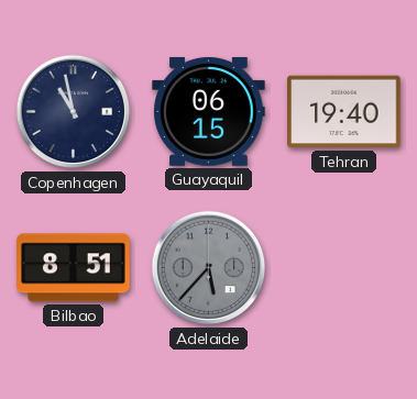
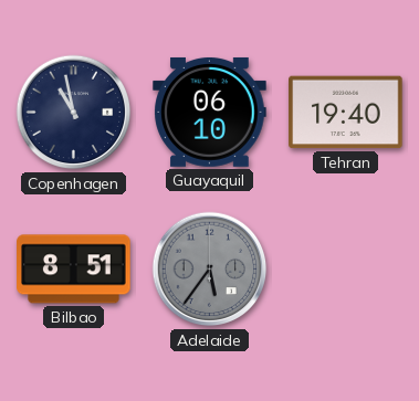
Guayaquil: 06:15 -> 06:10
Adelaide: 5:37 -> 5:36
